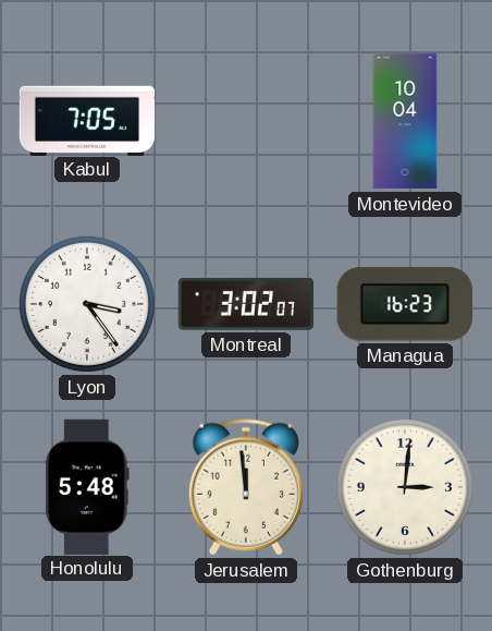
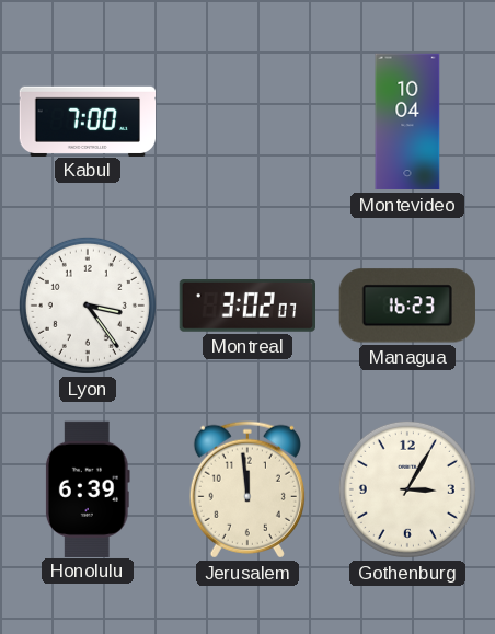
Kabul: 7:05 -> 7:00
Honolulu: 5:48 -> 6:39
Gothenburg: 3:01 -> 3:05
